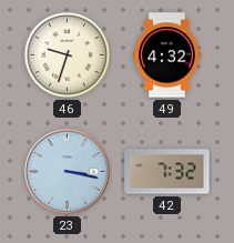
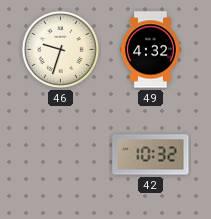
23: 3:17 -> none
42: 7:32 -> 10:32
